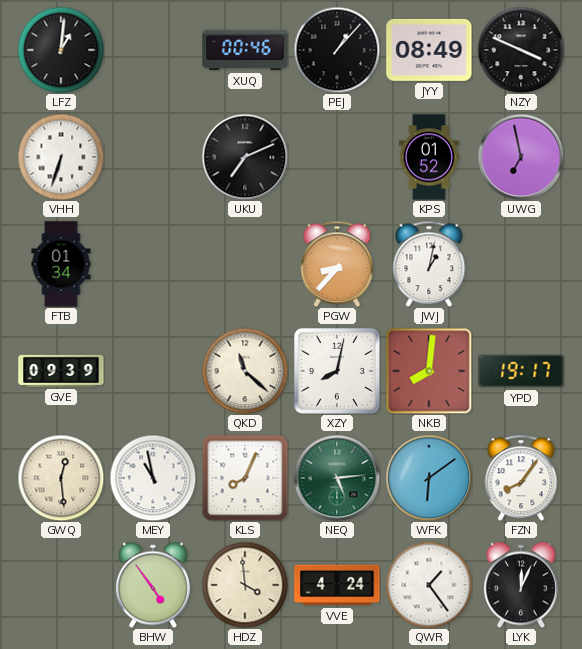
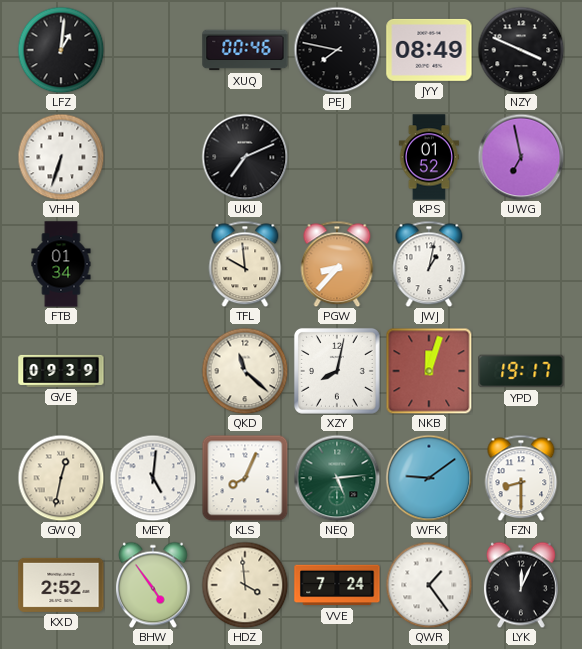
PEJ: 1:07 -> 7:47
TFL: none -> 9:59
NKB: 8:01 -> 12:03
GWQ: 12:29 -> 12:32
MEY: 10:58 -> 5:01
WFK: 6:09 -> 9:09
FZN: 8:06 -> 8:30
KXD: none -> 2:52
VVE: 4:24 -> 7:24
